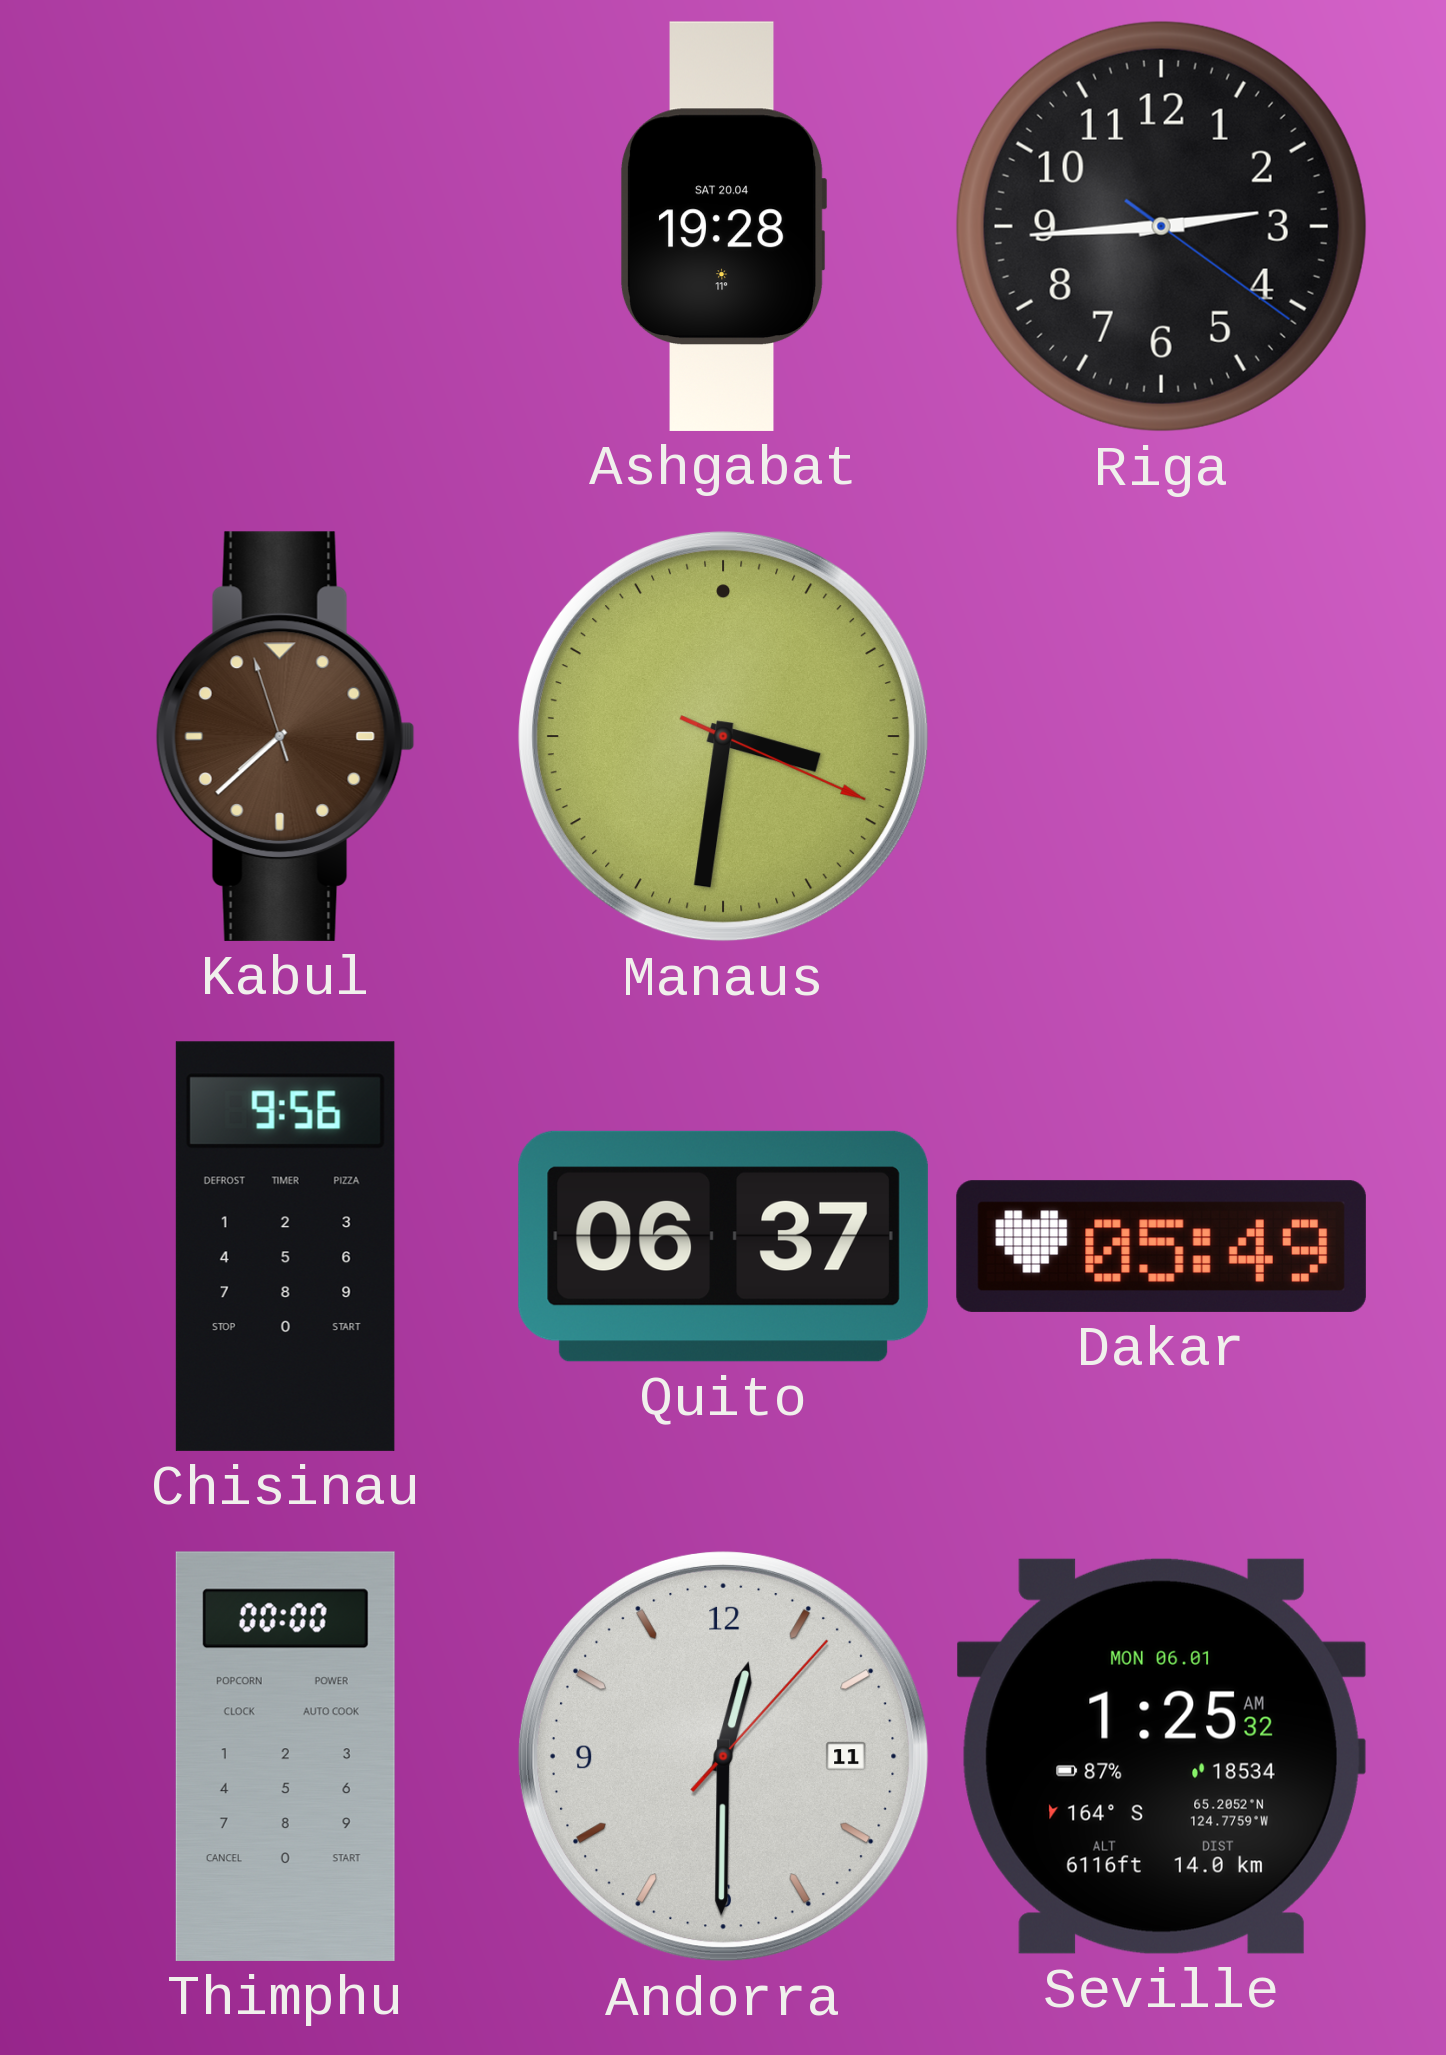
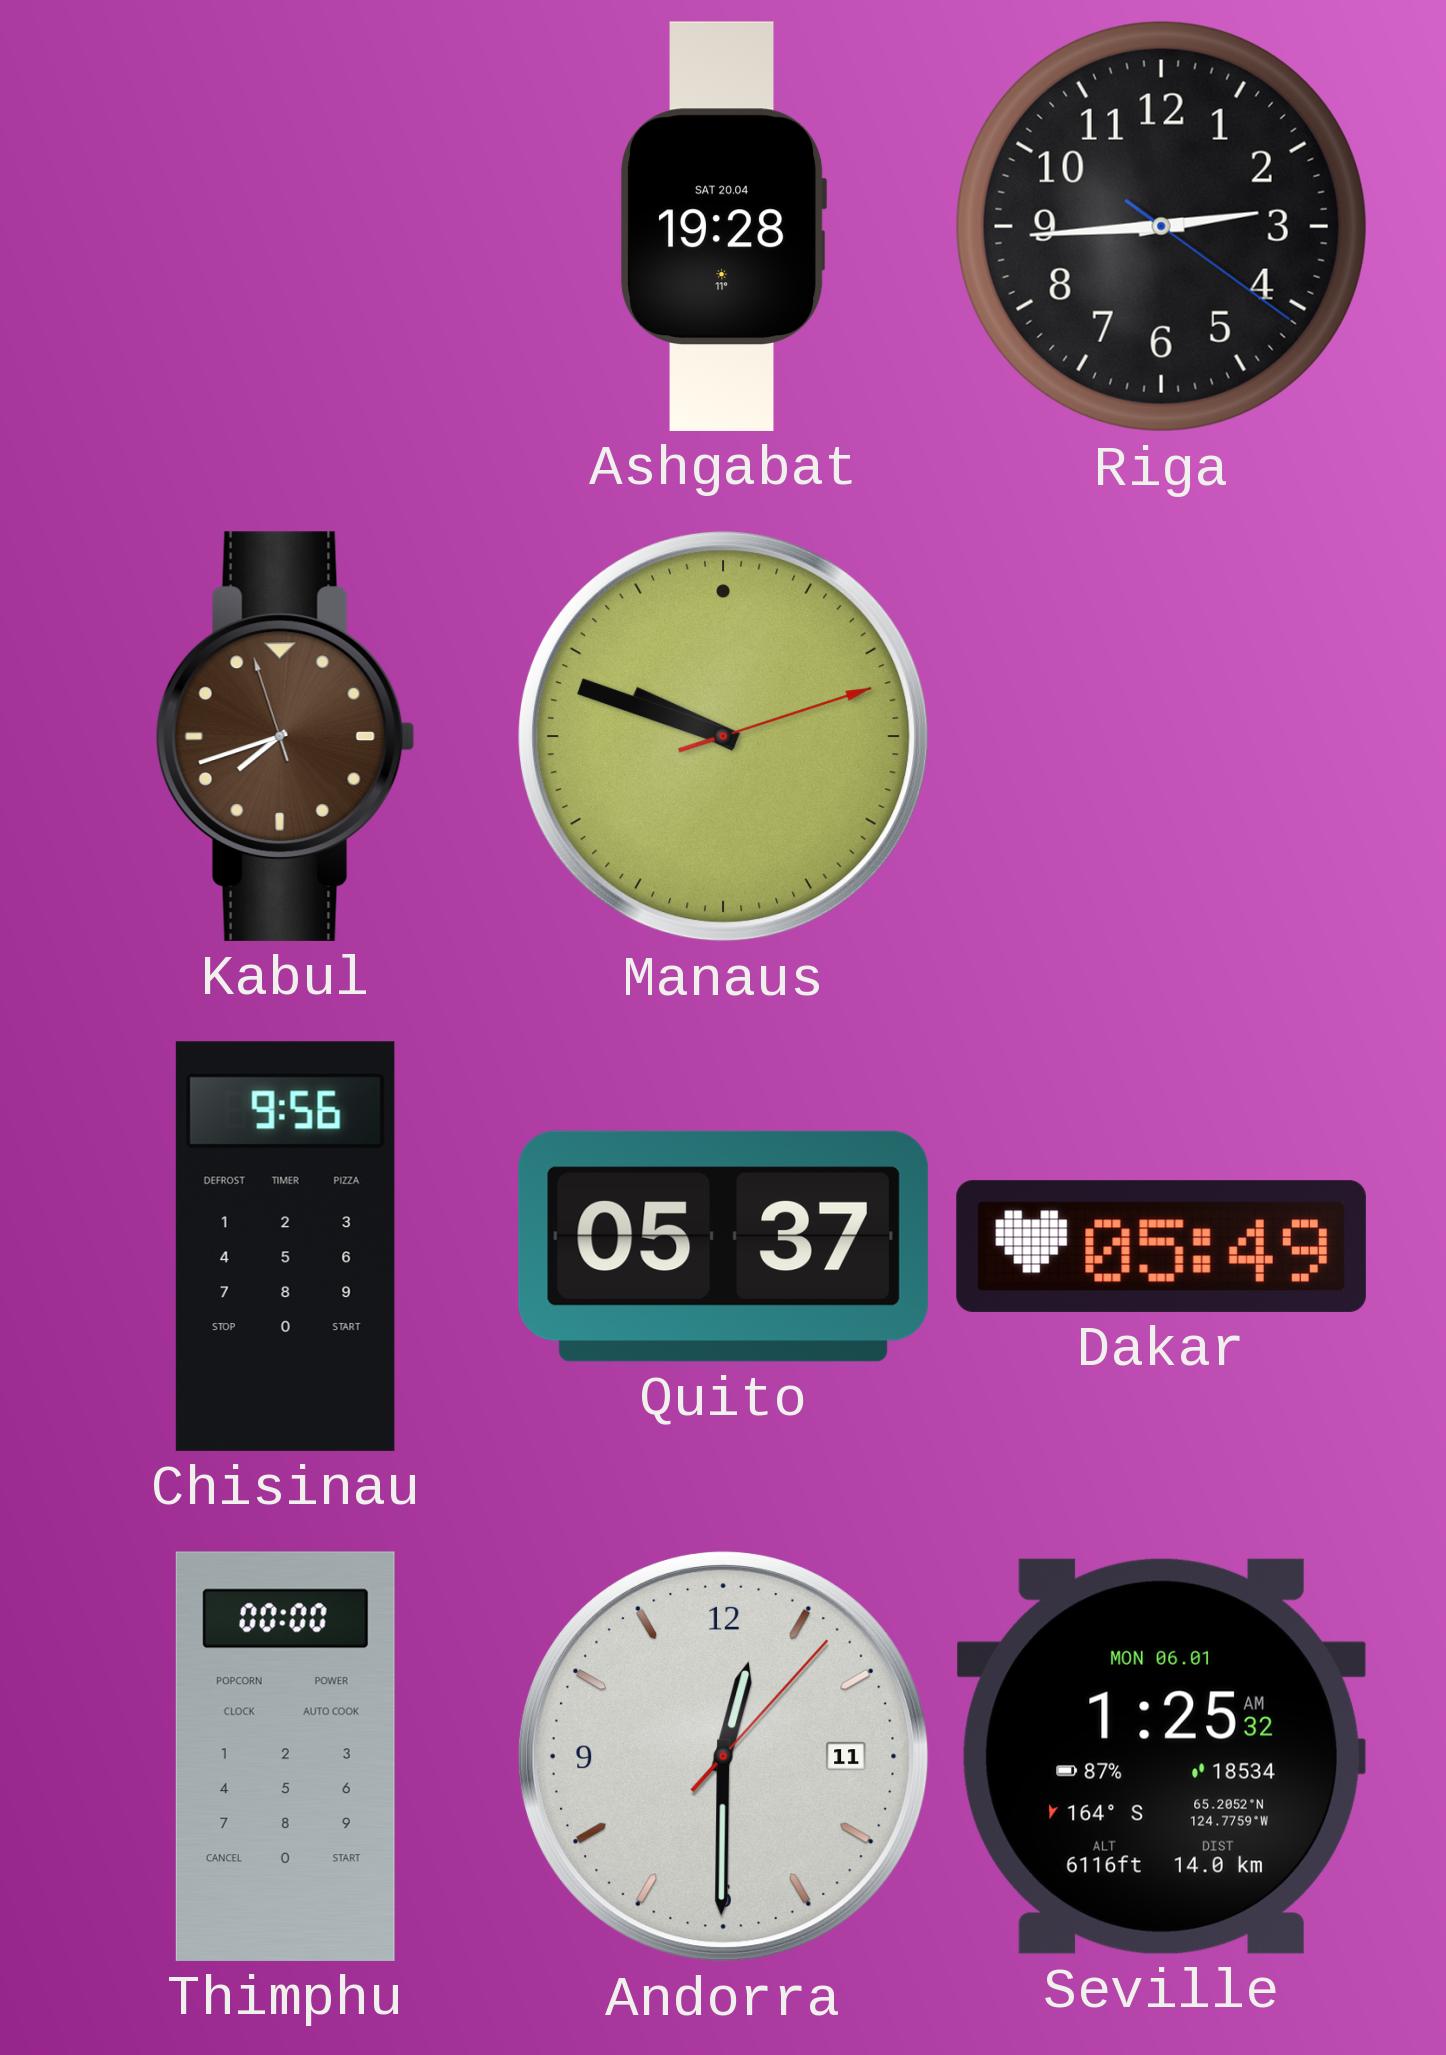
Kabul: 7:37 -> 7:41
Manaus: 3:31 -> 9:48
Quito: 06:37 -> 05:37
